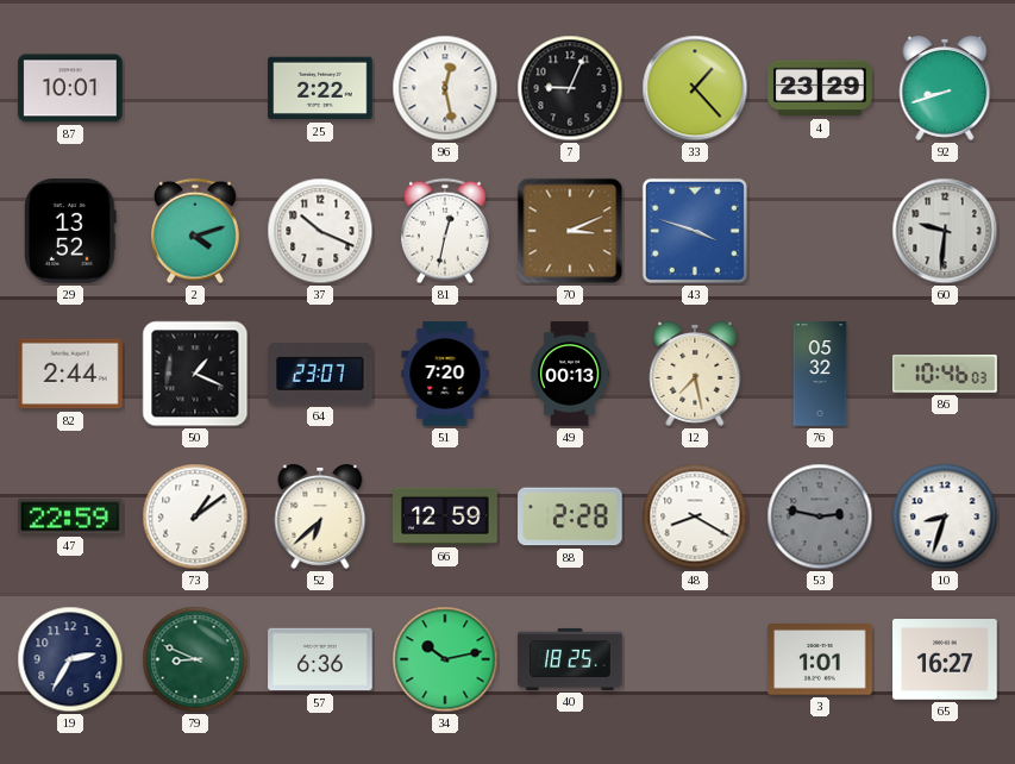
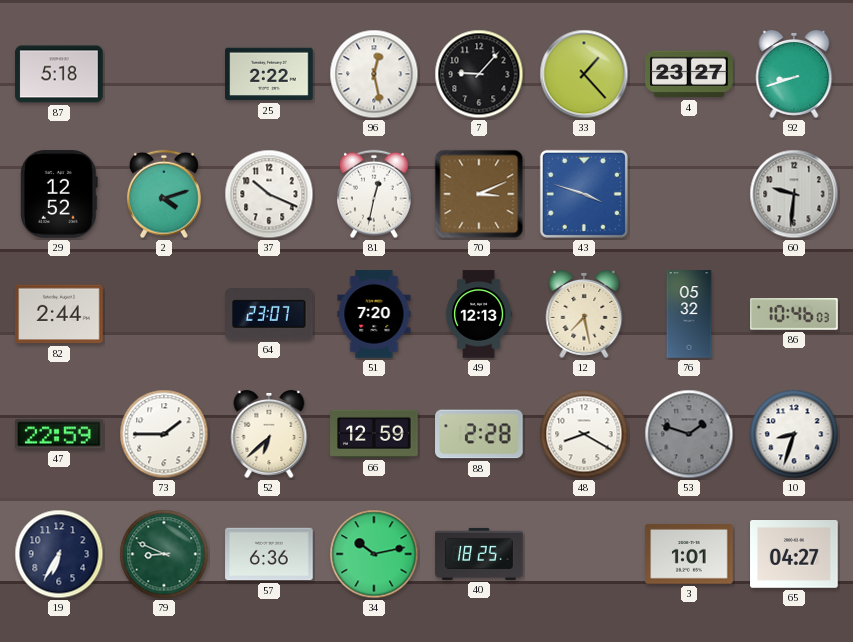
87: 10:01 -> 5:18
7: 9:04 -> 9:07
4: 23:29 -> 23:27
29: 13:52 -> 12:52
50: 1:19 -> none
49: 00:13 -> 12:13
73: 1:09 -> 1:45
53: 2:47 -> 1:48
19: 2:35 -> 6:35
65: 16:27 -> 04:27
